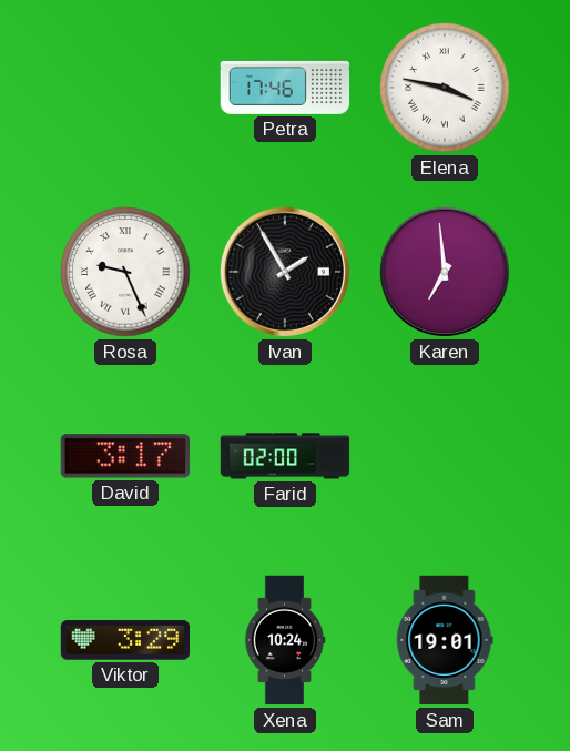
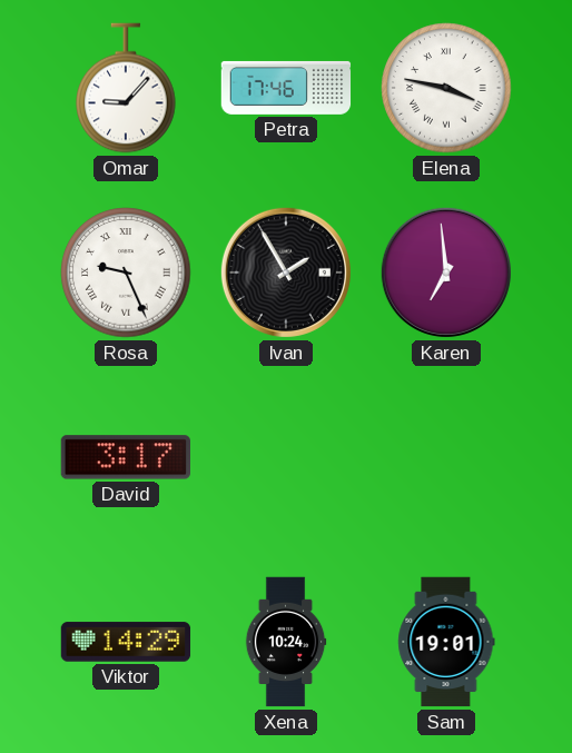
Omar: none -> 9:07
Farid: 02:00 -> none
Viktor: 3:29 -> 14:29
